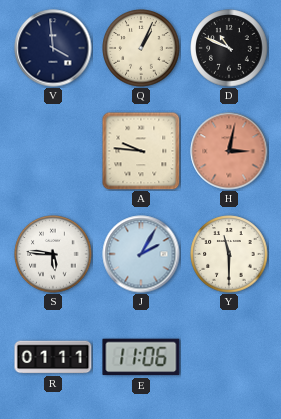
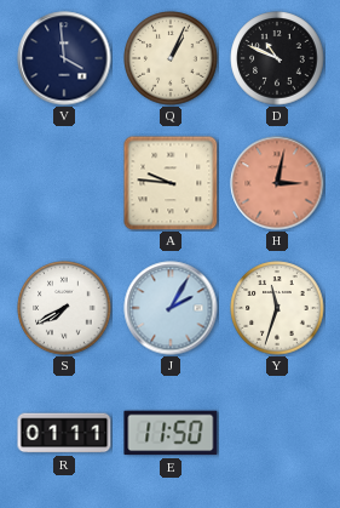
S: 5:46 -> 7:40
Y: 11:30 -> 11:33
E: 11:06 -> 11:50
